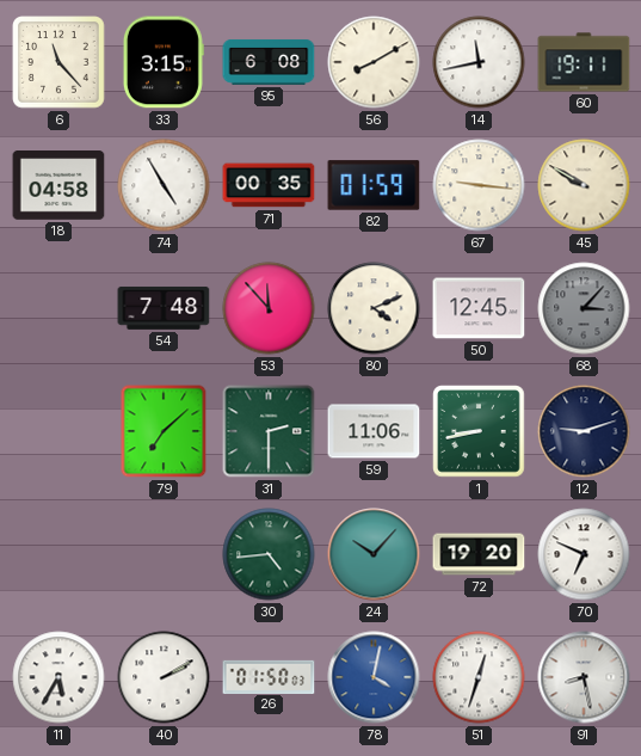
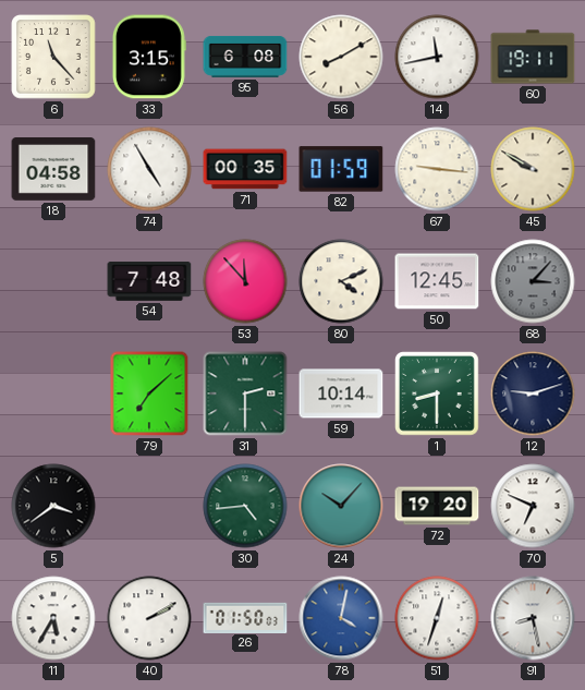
59: 11:06 -> 10:14
1: 8:43 -> 8:30
5: none -> 3:39
